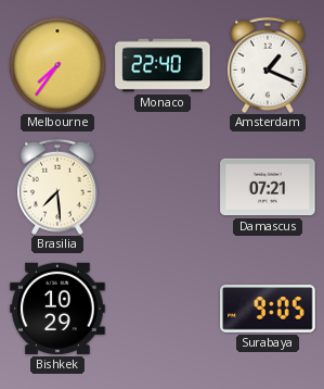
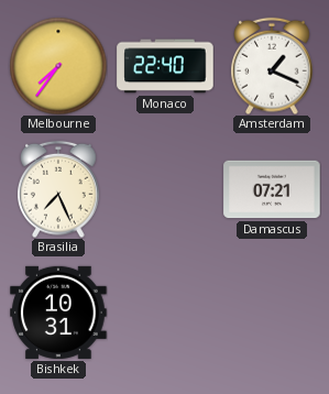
Brasilia: 7:29 -> 7:26
Bishkek: 10:29 -> 10:31
Surabaya: 9:05 -> none
